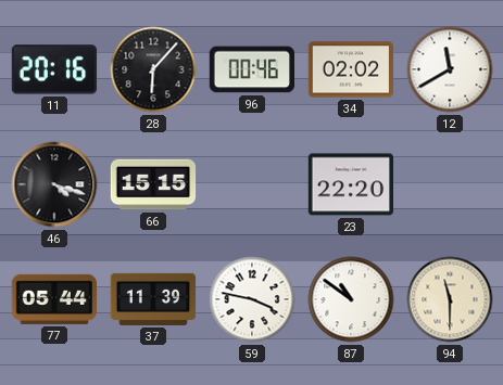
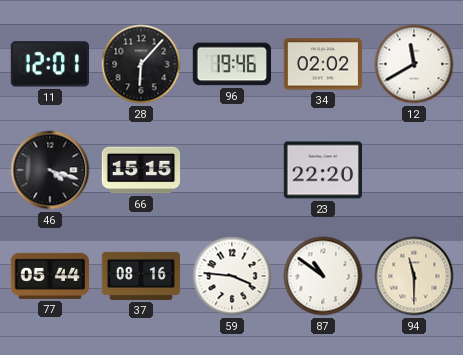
11: 20:16 -> 12:01
96: 00:46 -> 19:46
37: 11:39 -> 08:16
59: 3:47 -> 3:46
